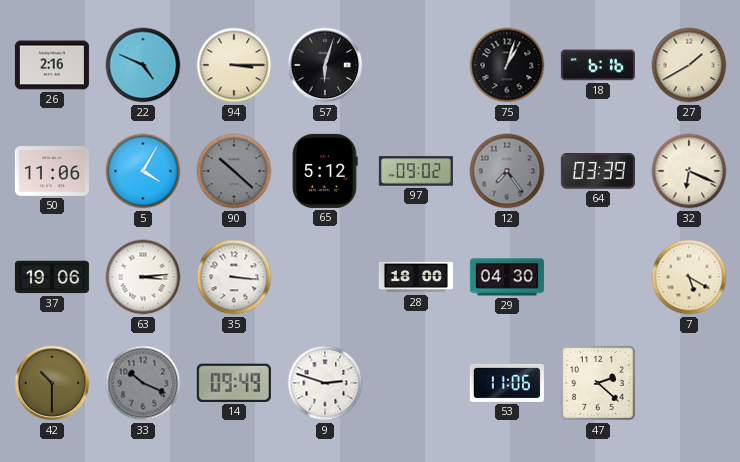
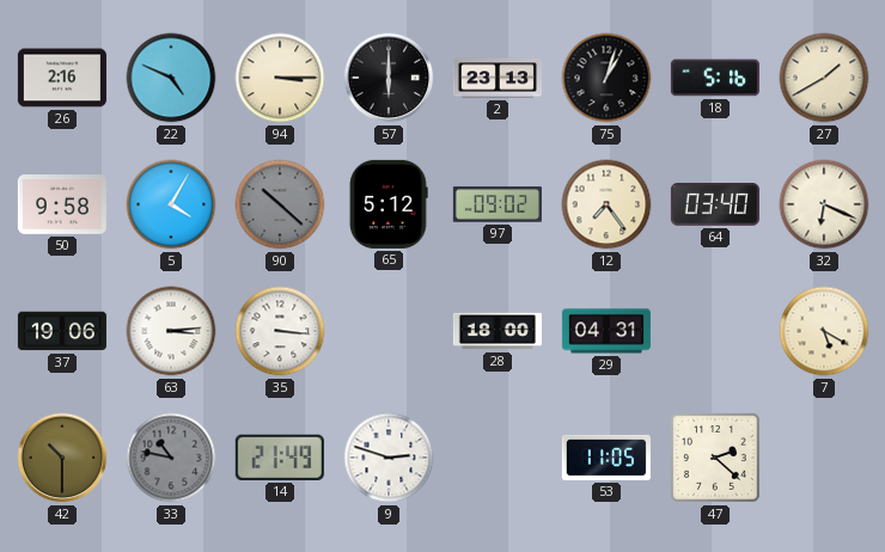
57: 6:03 -> 6:00
2: none -> 23:13
18: 6:16 -> 5:16
50: 11:06 -> 9:58
12 dial: grey -> cream
64: 03:39 -> 03:40
29: 04:30 -> 04:31
33: 10:19 -> 10:47
14: 09:49 -> 21:49
53: 11:06 -> 11:05
